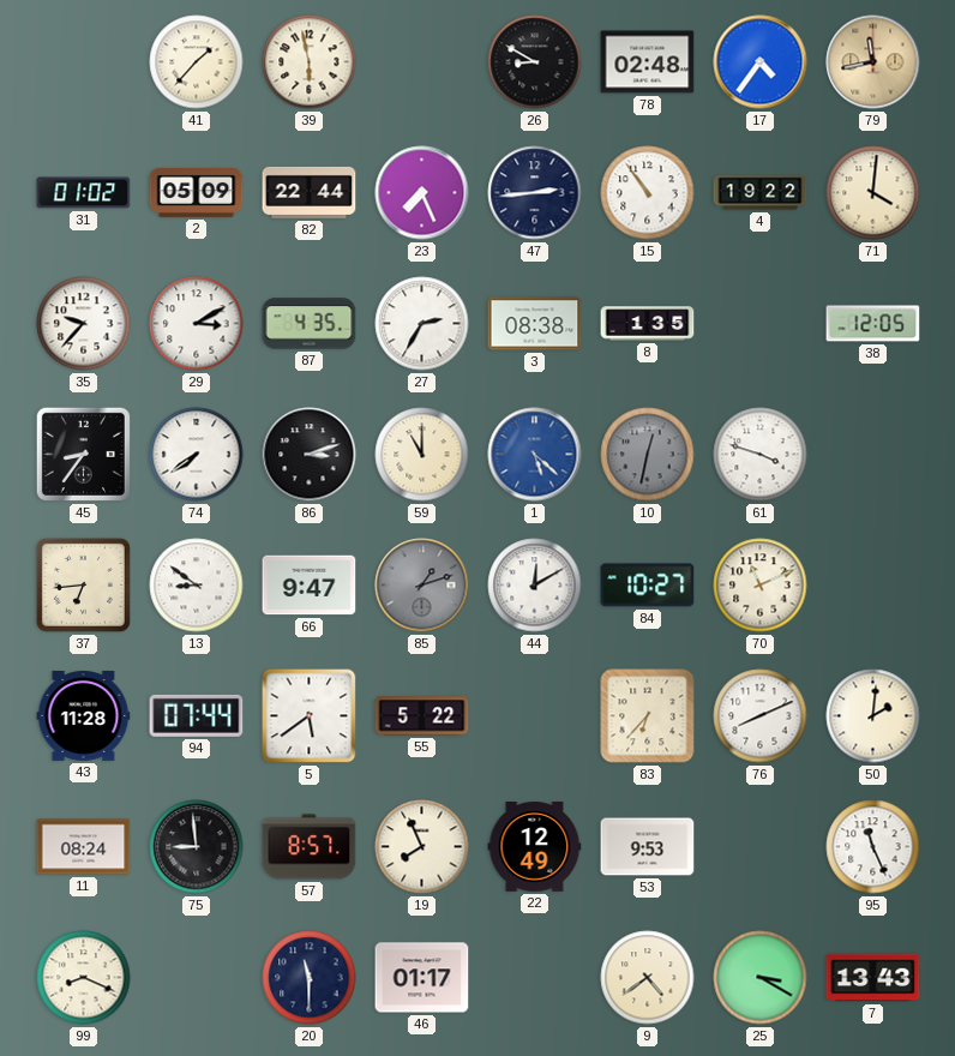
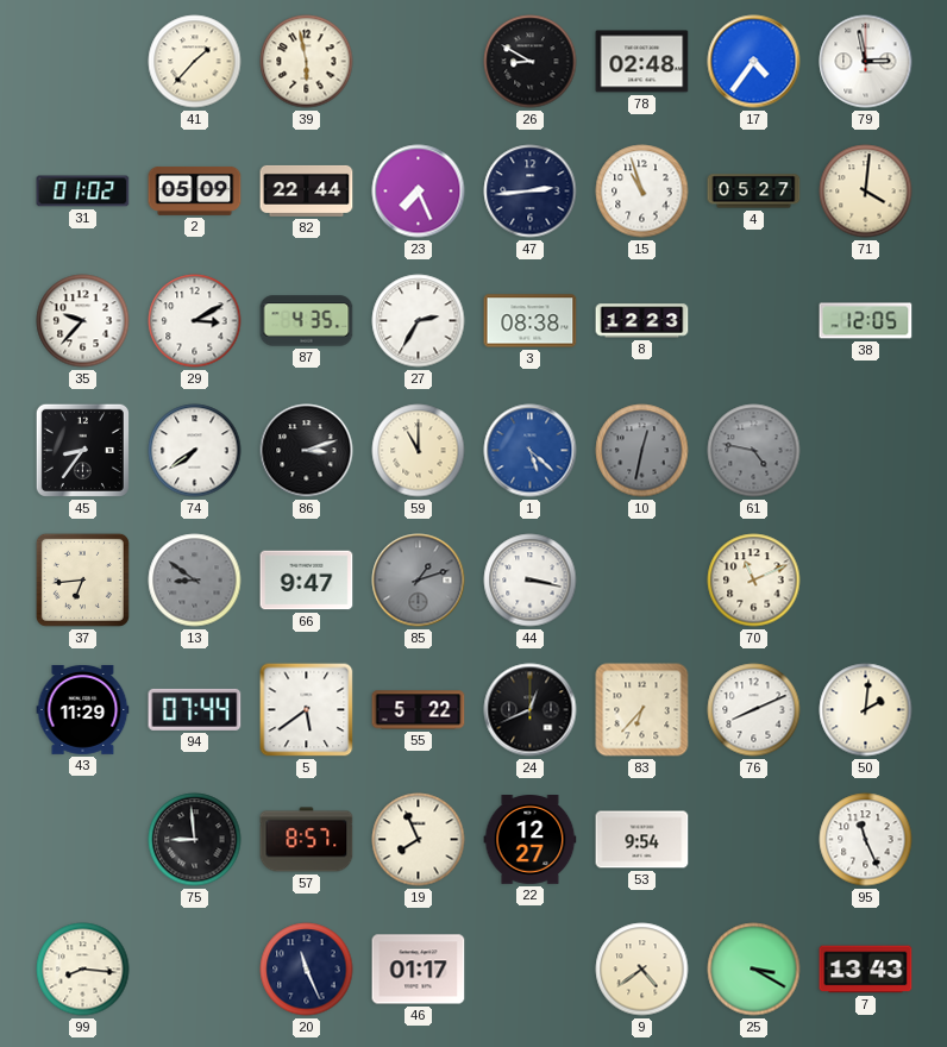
79: 11:43 -> 2:58
79 dial: champagne -> white
15: 10:54 -> 10:57
4: 19:22 -> 05:27
8: 1:35 -> 12:23
61: 3:48 -> 4:47
61 dial: white -> grey
13 dial: white -> grey
44: 12:10 -> 3:17
84: 10:27 -> none
43: 11:28 -> 11:29
24: none -> 12:41
11: 08:24 -> none
22: 12:49 -> 12:27
53: 9:53 -> 9:54
99: 8:19 -> 8:16
20: 11:30 -> 11:26
